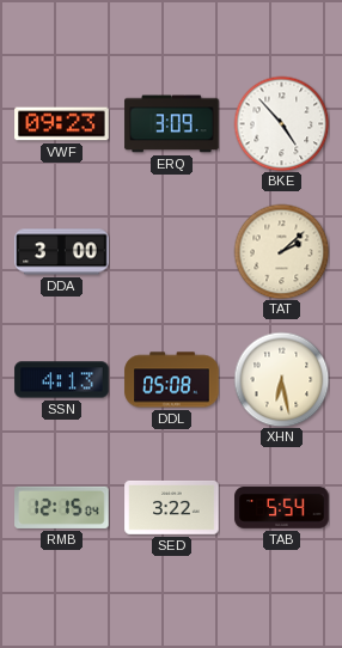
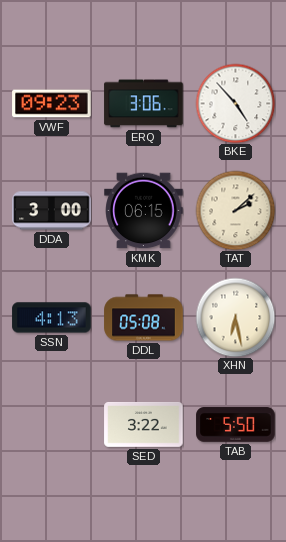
ERQ: 3:09 -> 3:06
KMK: none -> 06:15
RMB: 12:15 -> none
TAB: 5:54 -> 5:50
